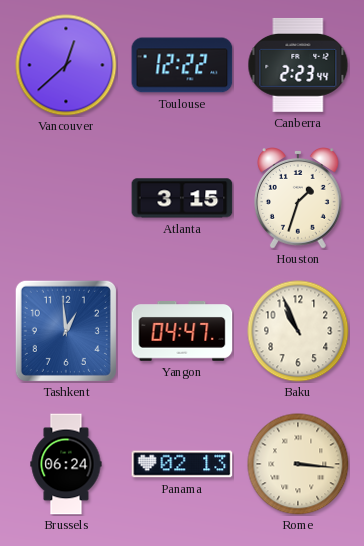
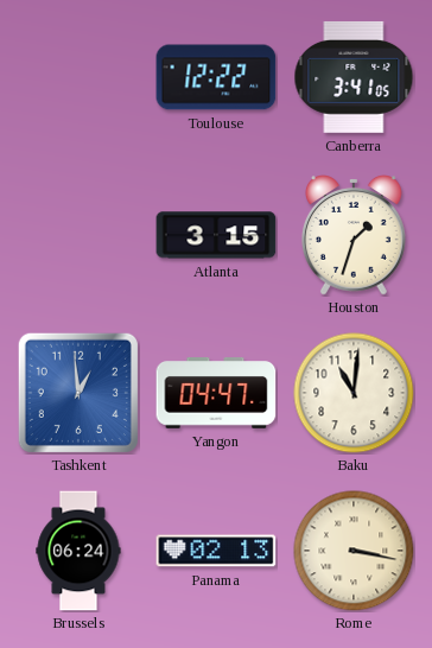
Vancouver: 12:38 -> none
Canberra: 2:23 -> 3:41
Baku: 10:56 -> 11:01
Rome: 3:16 -> 3:17
